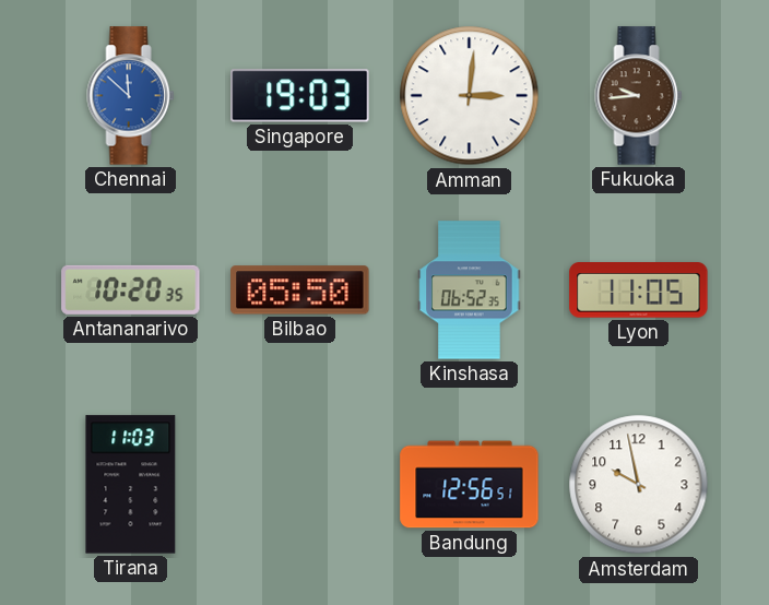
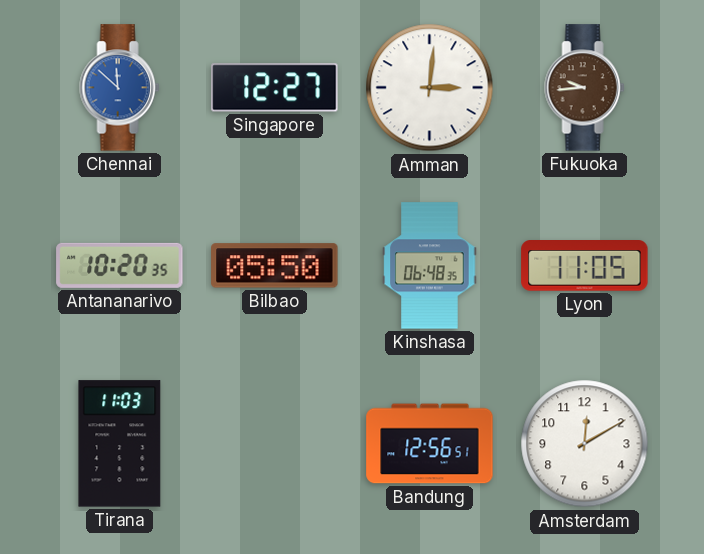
Singapore: 19:03 -> 12:27
Kinshasa: 06:52 -> 06:48
Amsterdam: 9:58 -> 12:10
